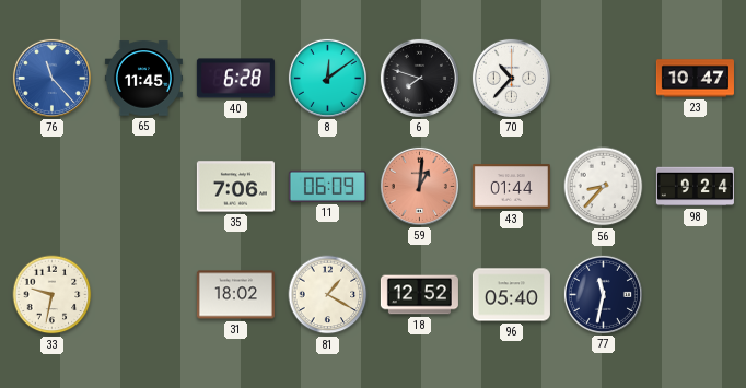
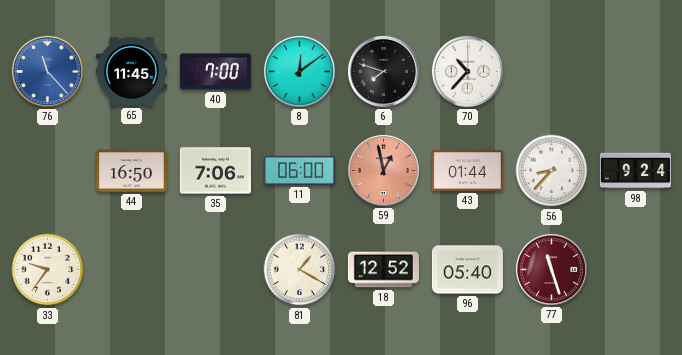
40: 6:28 -> 7:00
23: 10:47 -> none
44: none -> 16:50
11: 06:09 -> 06:00
59: 1:01 -> 12:58
33: 9:32 -> 9:36
31: 18:02 -> none
77: 11:32 -> 11:27
77 dial: navy -> burgundy
